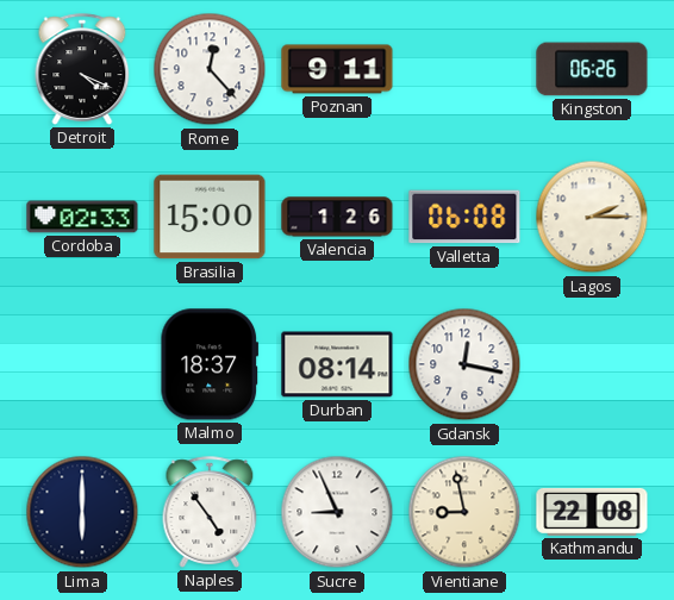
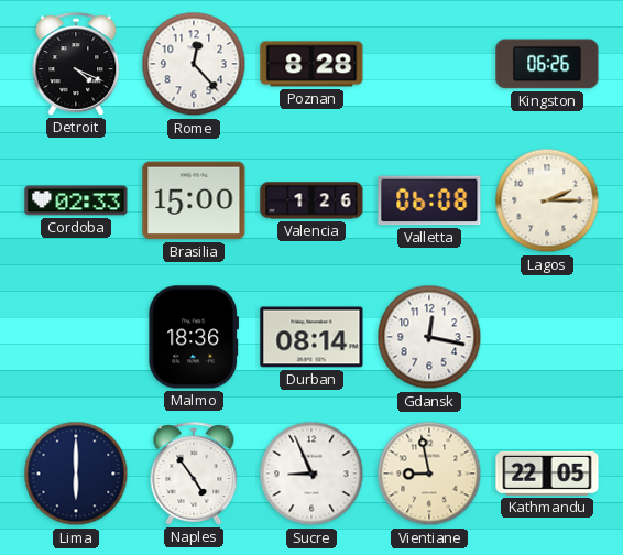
Poznan: 9:11 -> 8:28
Malmo: 18:37 -> 18:36
Kathmandu: 22:08 -> 22:05
